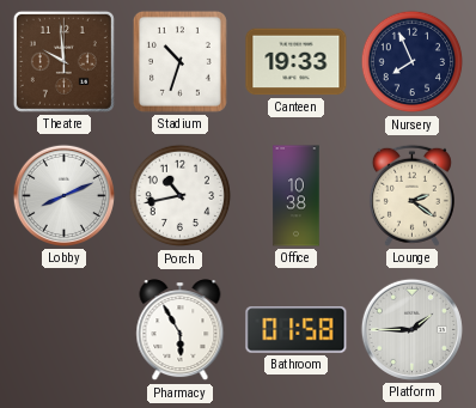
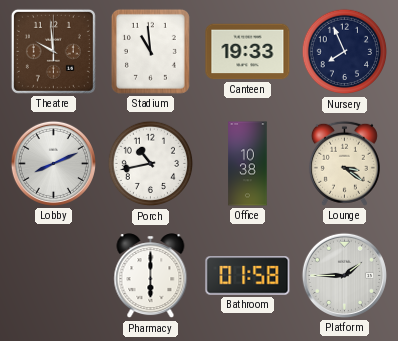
Stadium: 10:33 -> 10:59
Lounge: 2:21 -> 3:21
Pharmacy: 5:55 -> 6:00
